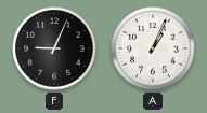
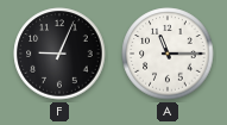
A: 1:04 -> 11:15
